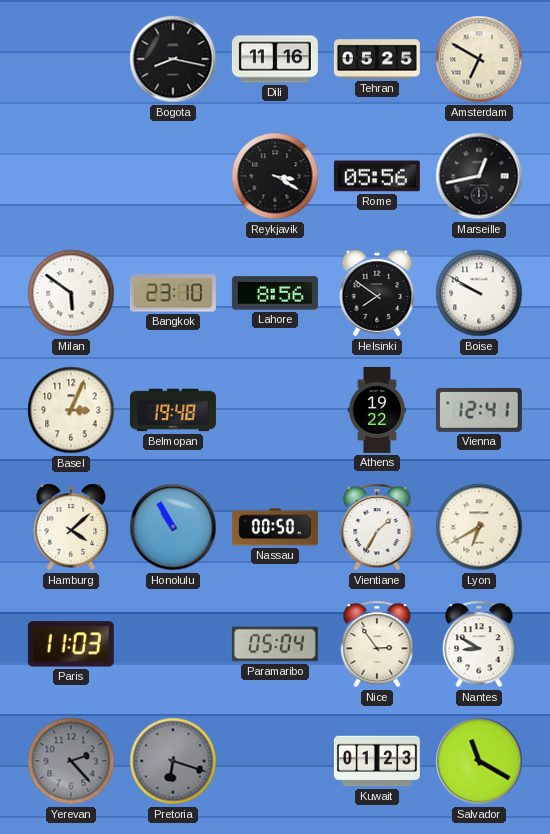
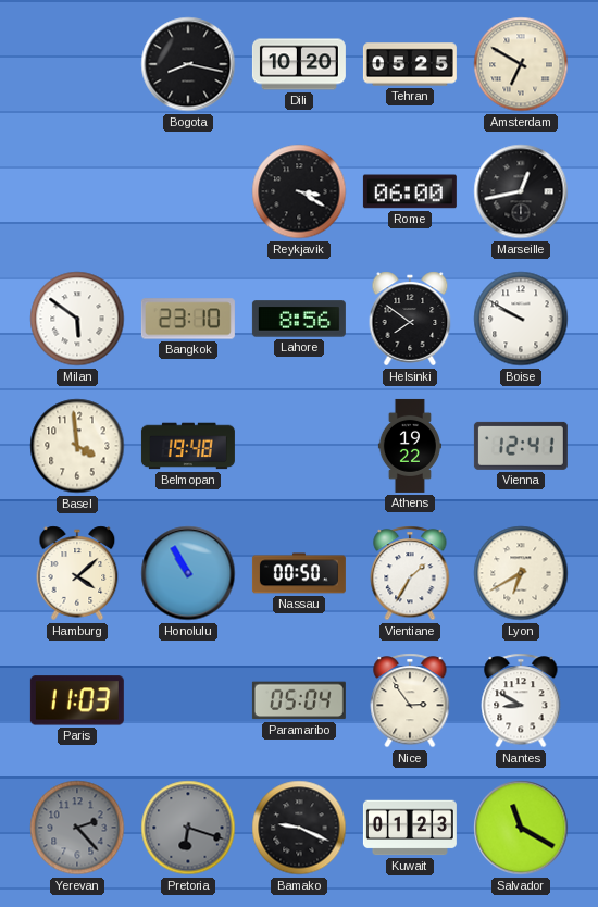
Dili: 11:16 -> 10:20
Rome: 05:56 -> 06:00
Basel: 3:04 -> 3:59
Bamako: none -> 9:19
